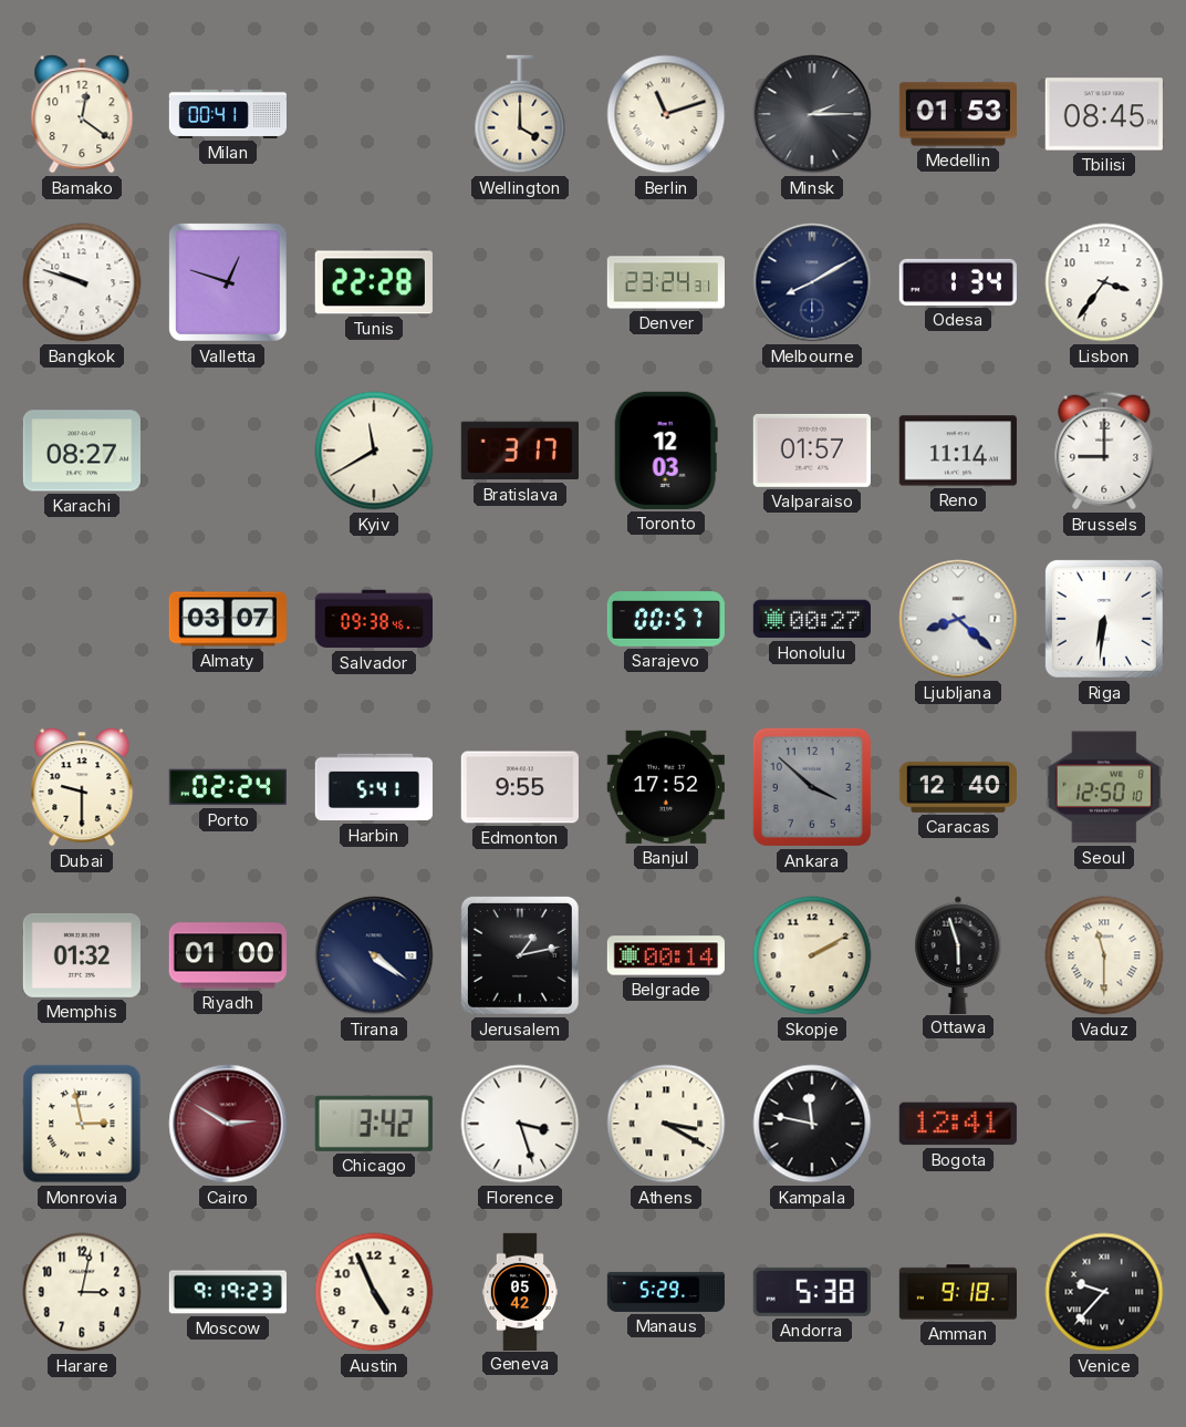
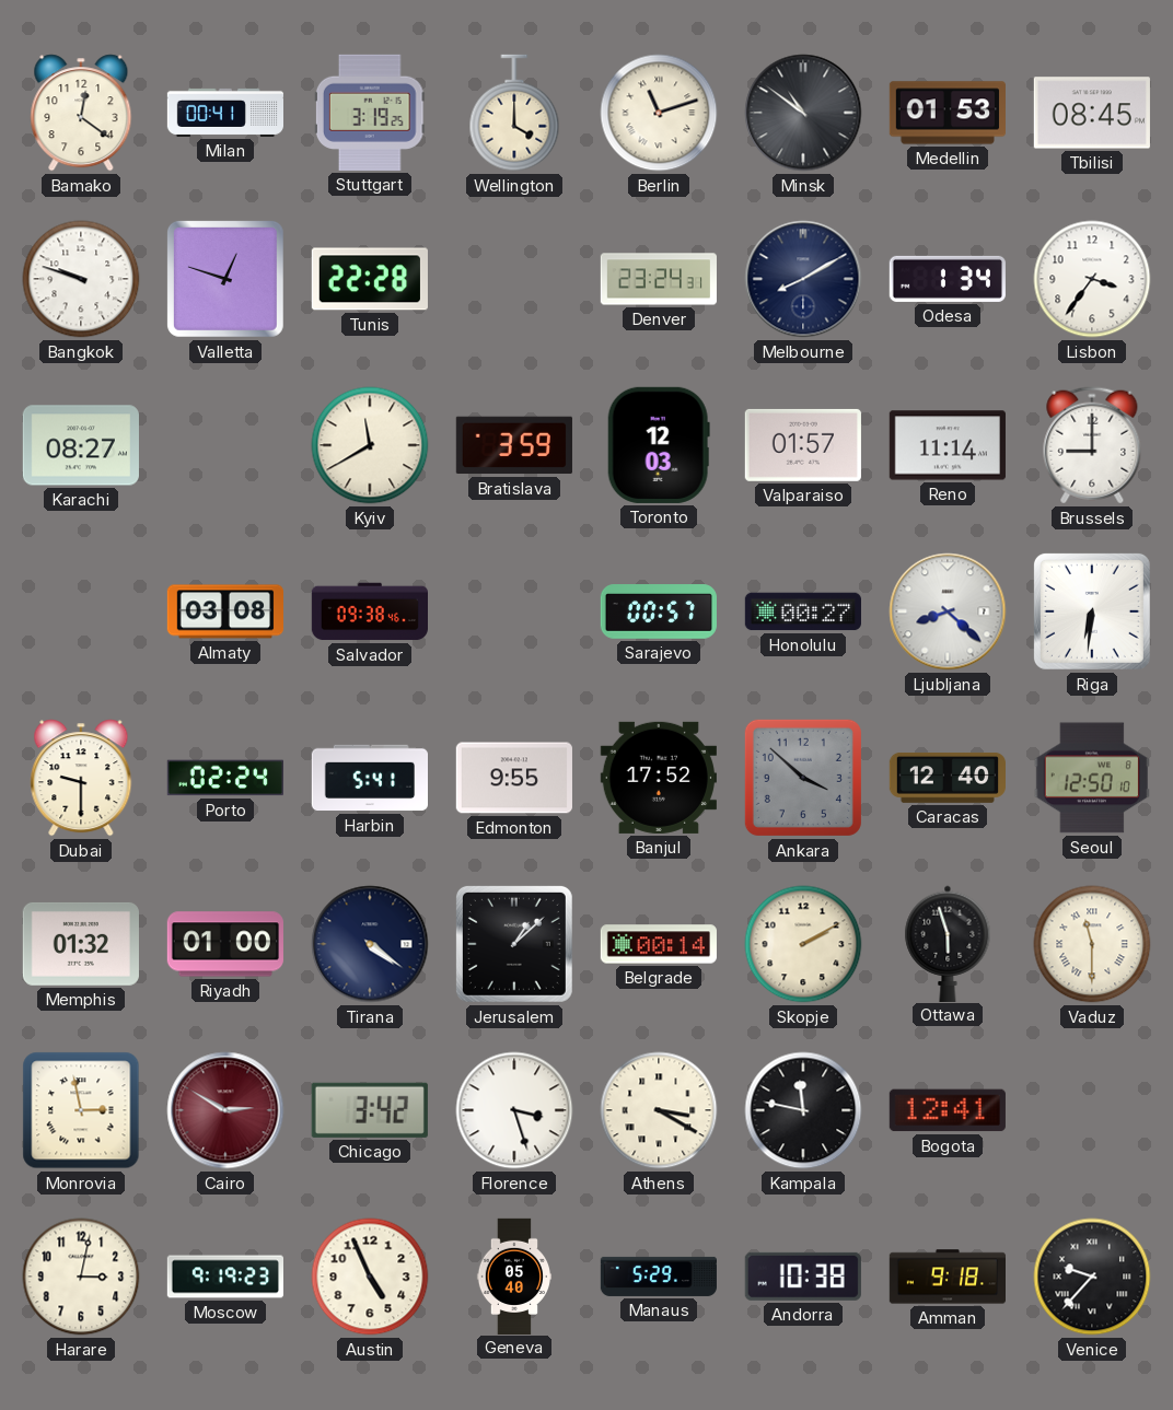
Stuttgart: none -> 3:19
Minsk: 2:15 -> 10:51
Bratislava: 3:17 -> 3:59
Almaty: 03:07 -> 03:08
Jerusalem: 1:13 -> 1:08
Geneva: 05:42 -> 05:40
Andorra: 5:38 -> 10:38
